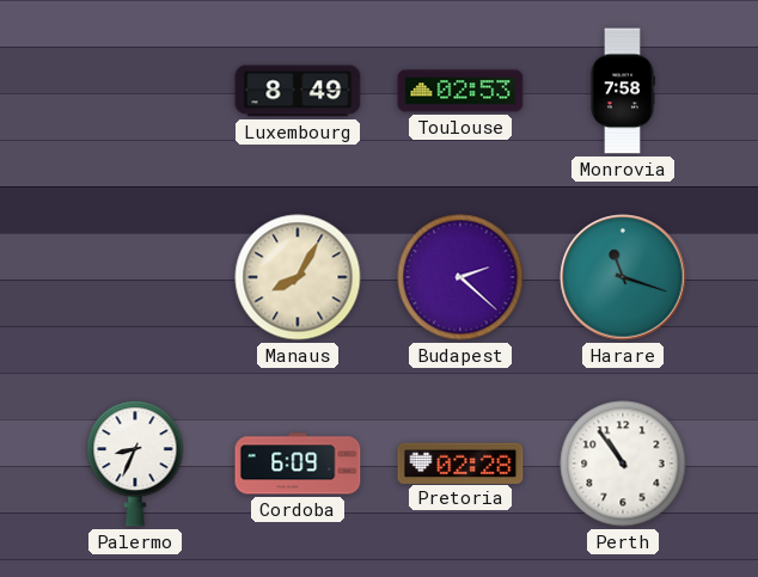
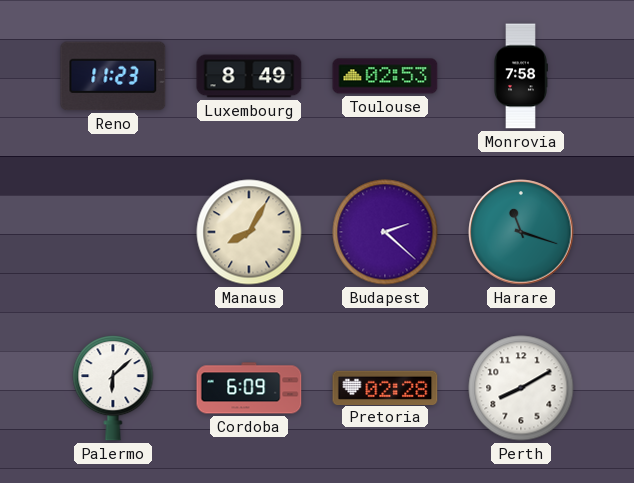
Reno: none -> 11:23
Palermo: 8:34 -> 6:08
Perth: 10:54 -> 8:10
